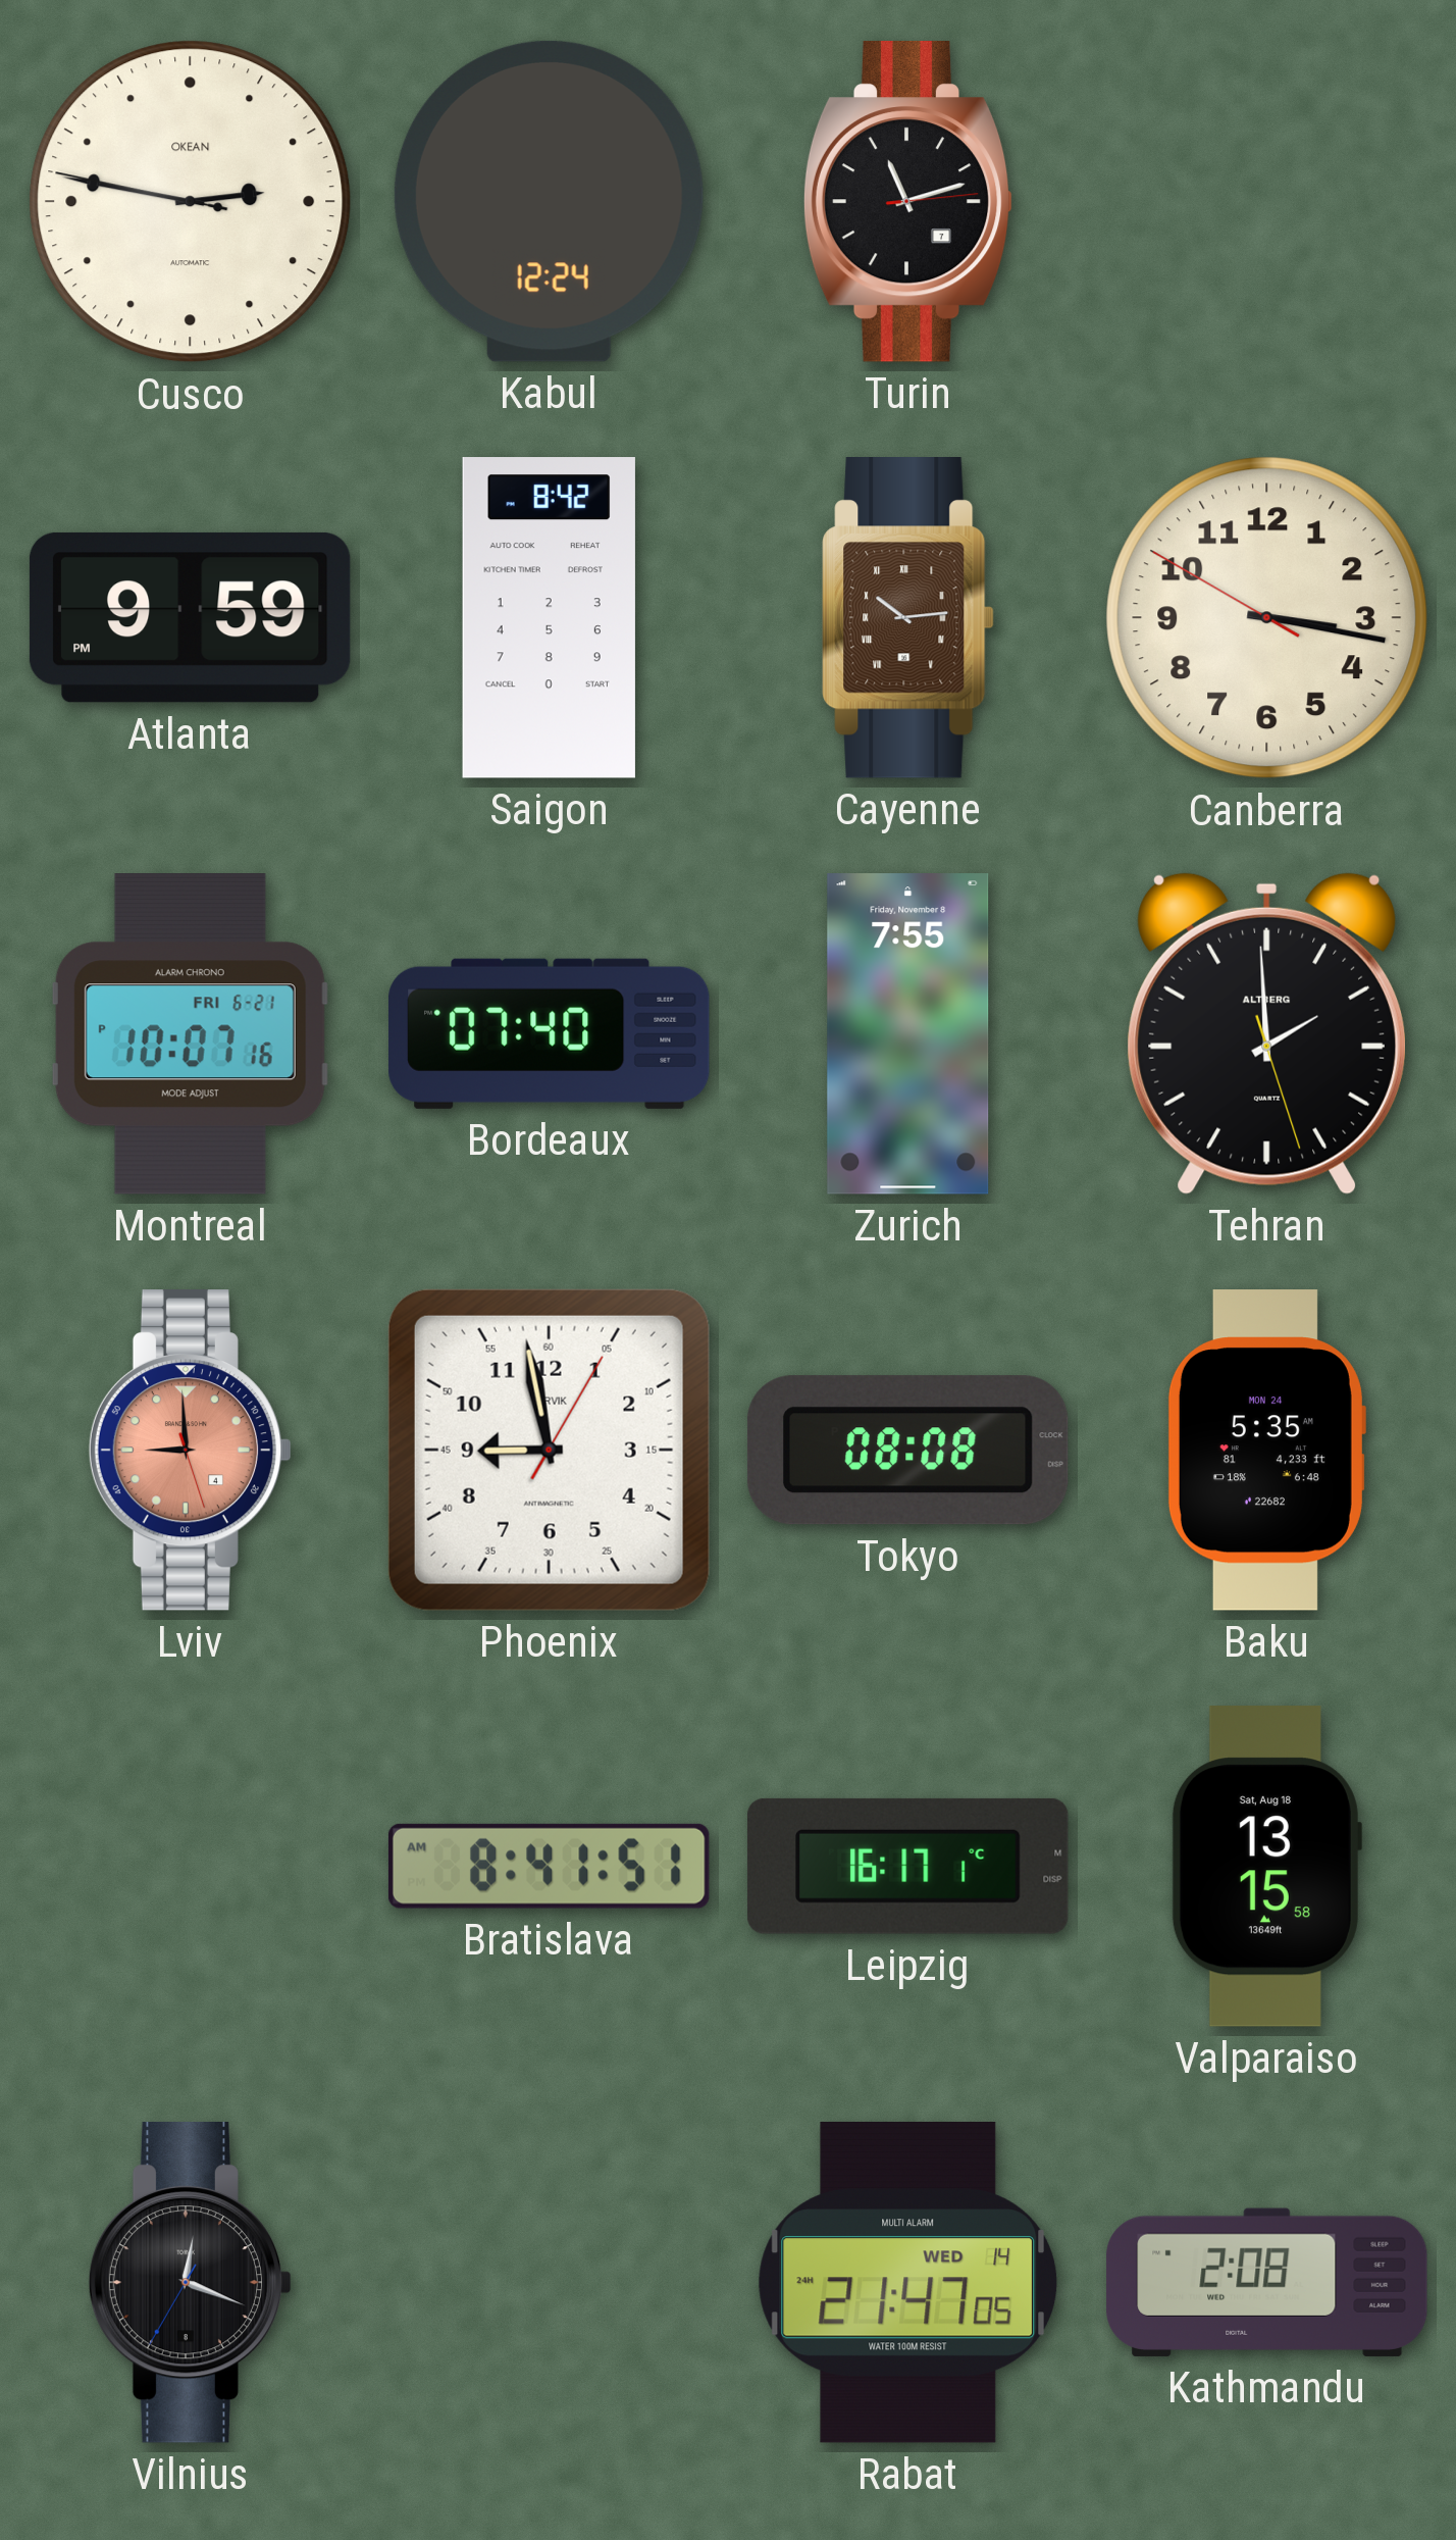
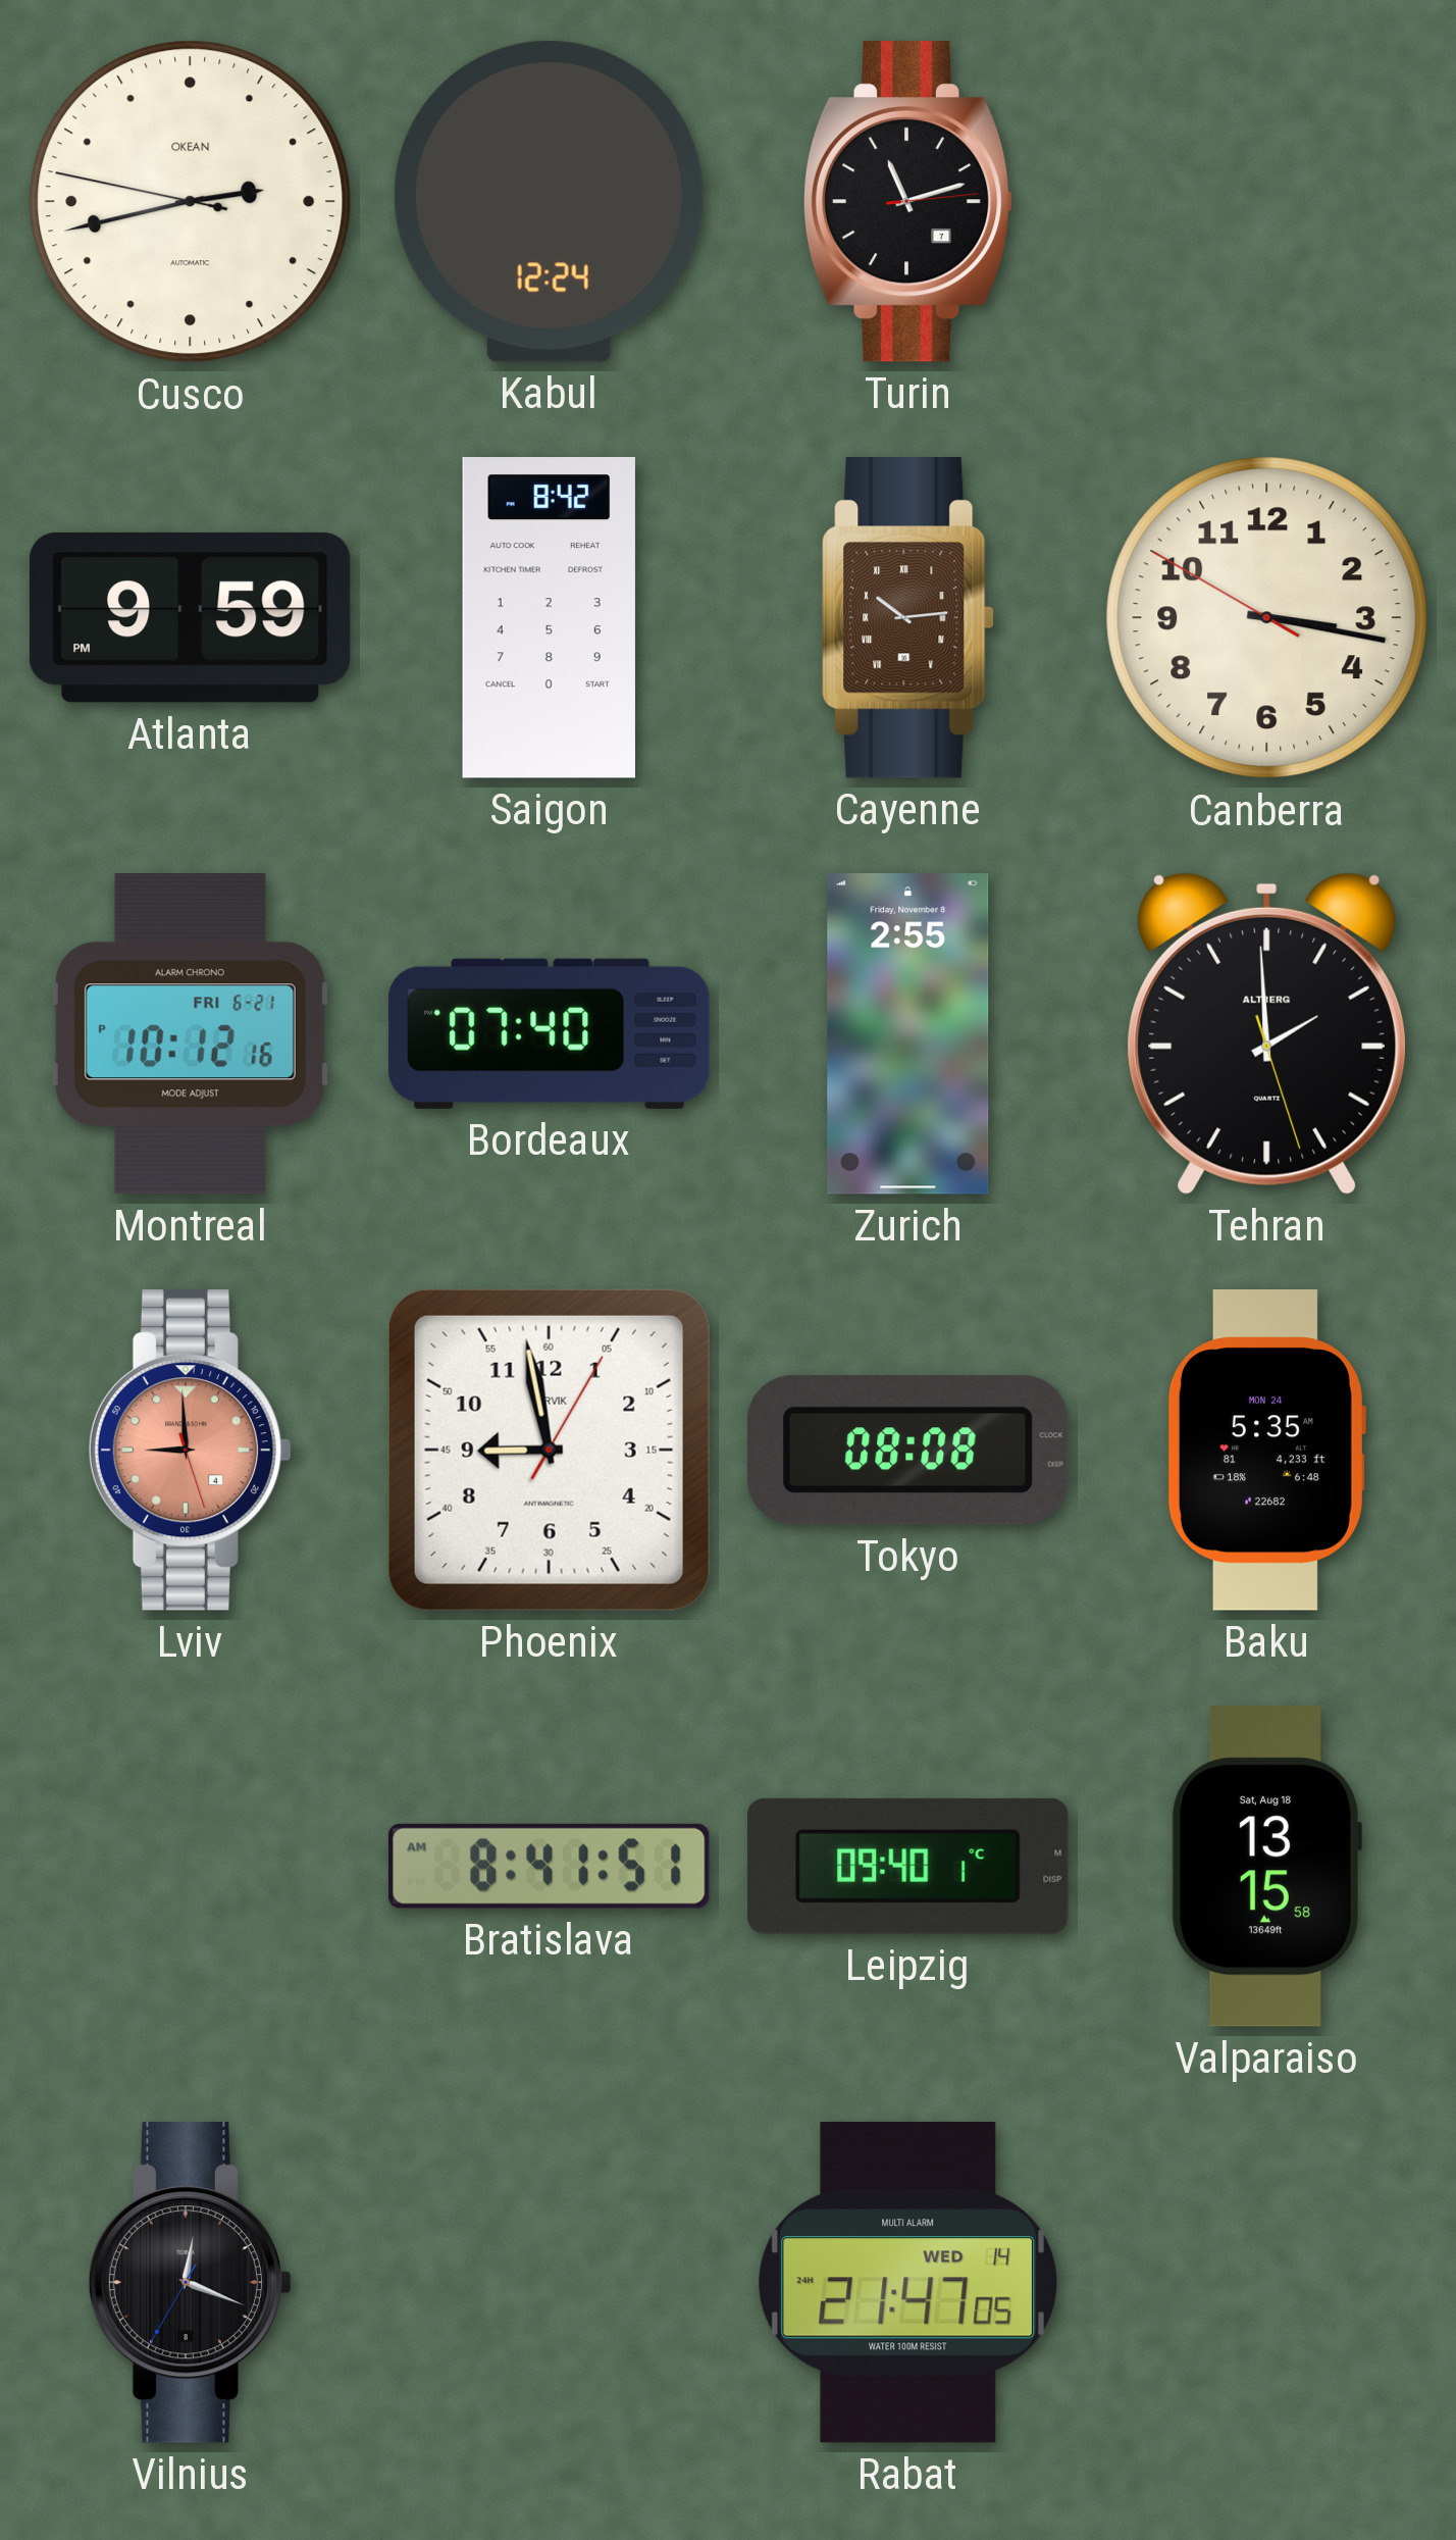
Cusco: 2:46 -> 2:42
Montreal: 10:07 -> 10:12
Zurich: 7:55 -> 2:55
Leipzig: 16:17 -> 09:40
Kathmandu: 2:08 -> none
